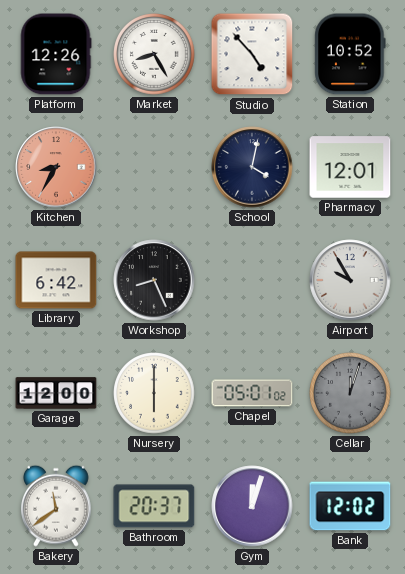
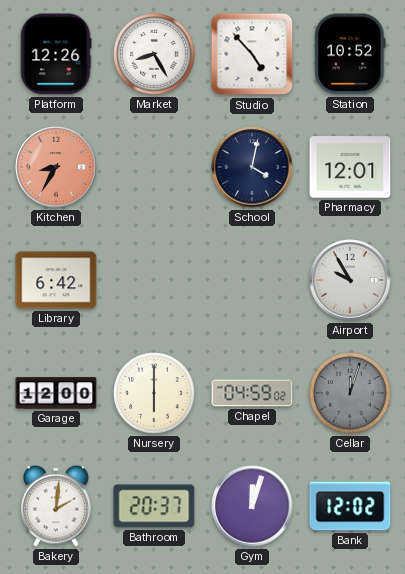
Workshop: 8:26 -> none
Chapel: 05:01 -> 04:59
Bakery: 11:39 -> 2:01
